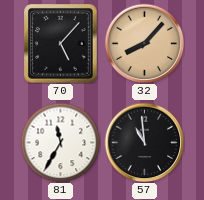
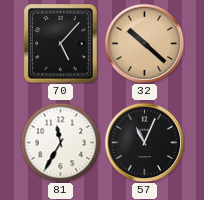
32: 8:07 -> 10:22
57: 10:59 -> 11:04
